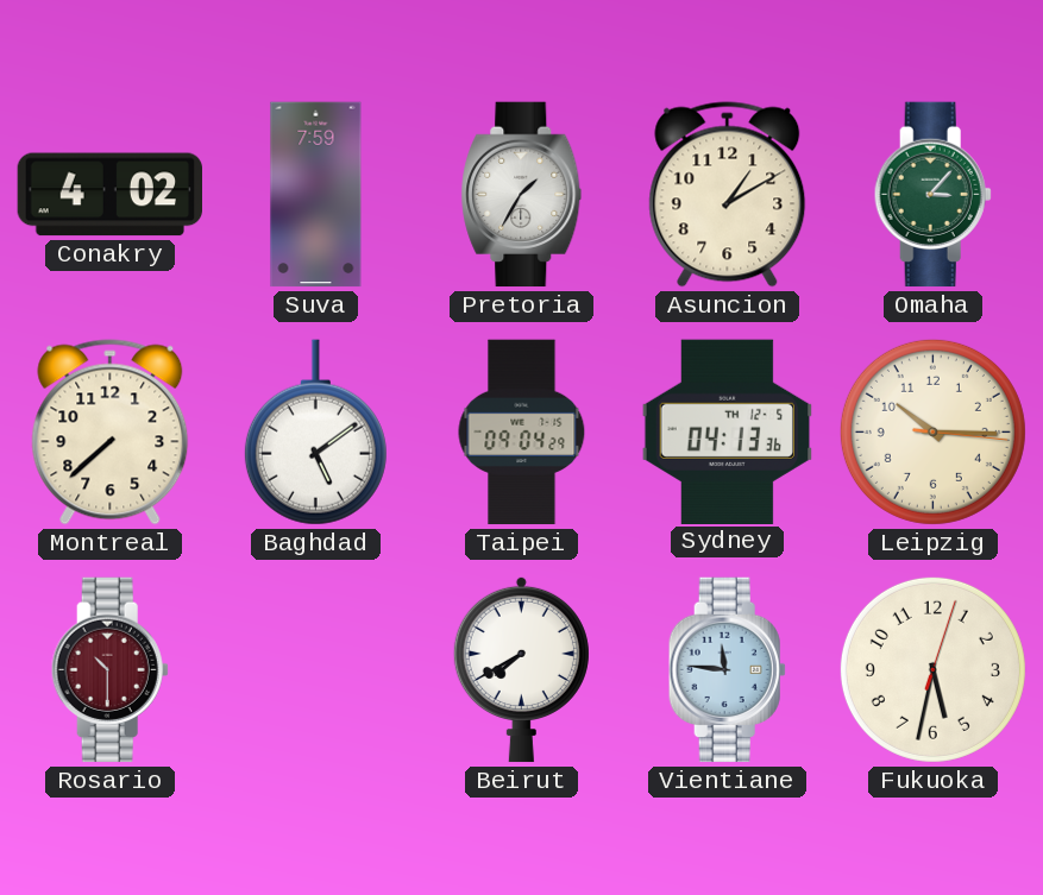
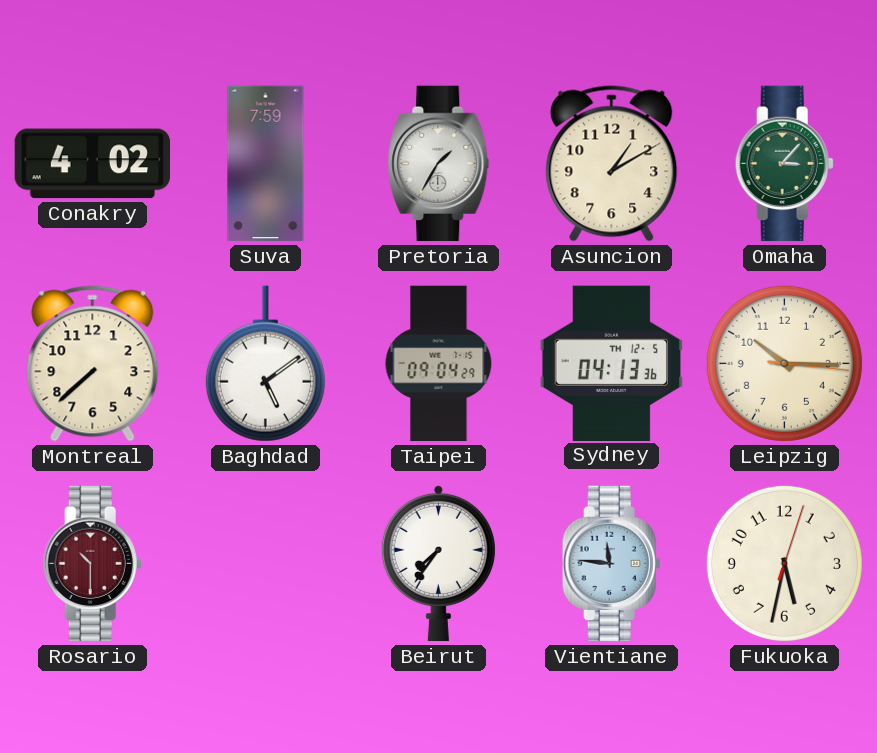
Beirut: 7:40 -> 7:36
